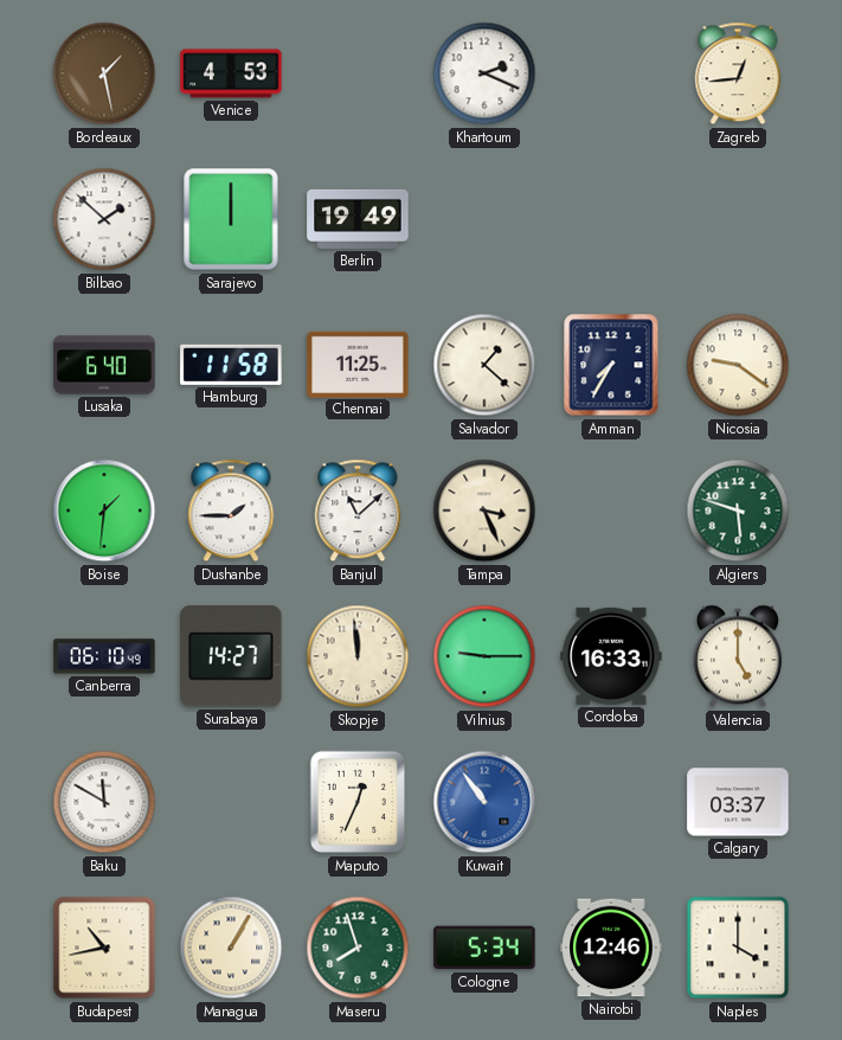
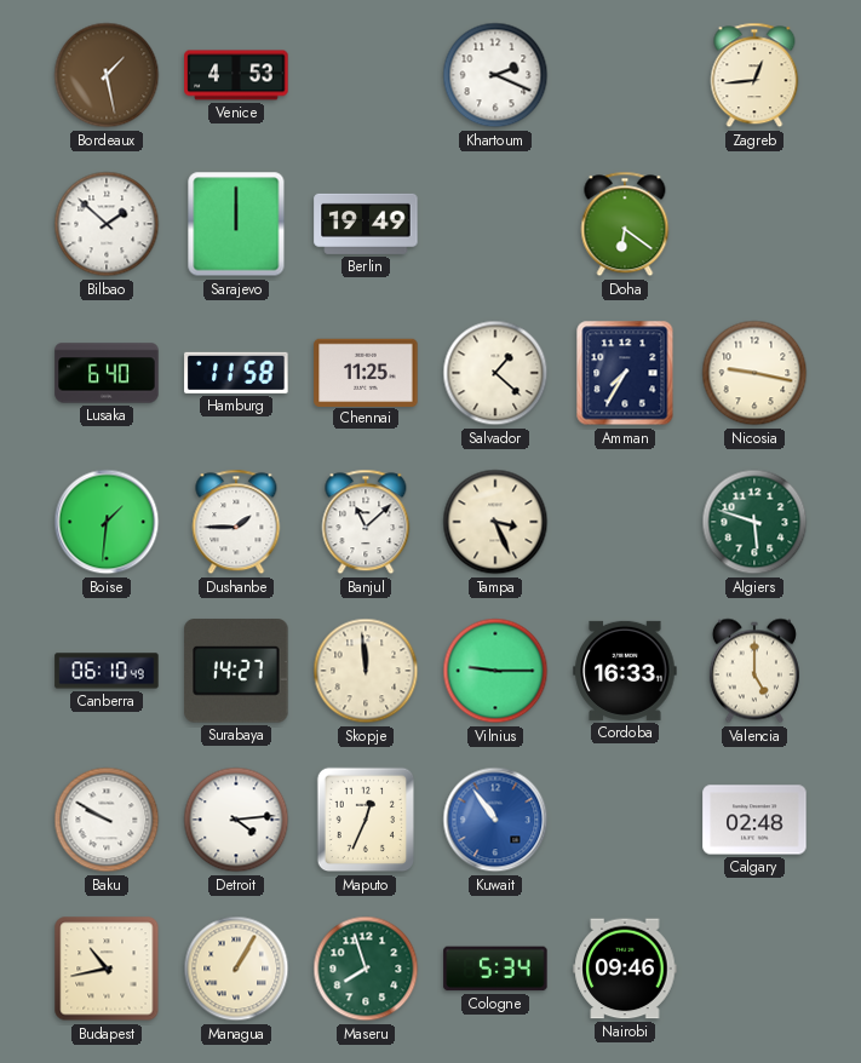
Doha: none -> 6:21
Nicosia: 9:21 -> 9:17
Baku: 11:50 -> 9:50
Detroit: none -> 4:14
Calgary: 03:37 -> 02:48
Nairobi: 12:46 -> 09:46
Naples: 4:00 -> none
